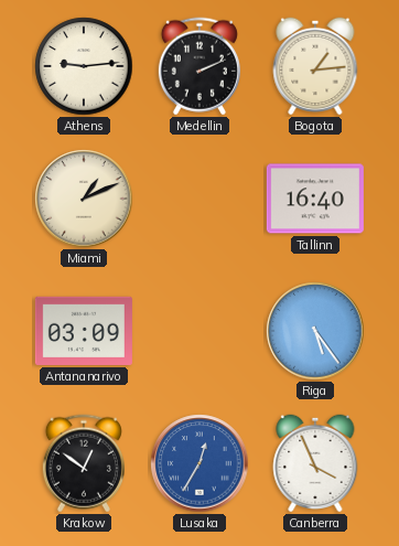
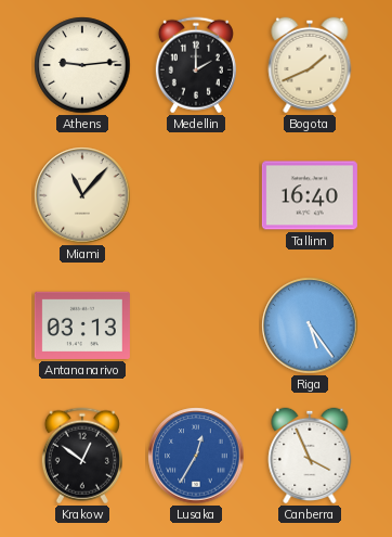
Medellin: 2:11 -> 2:00
Bogota: 1:14 -> 1:41
Miami: 1:11 -> 11:07
Antananarivo: 03:09 -> 03:13
